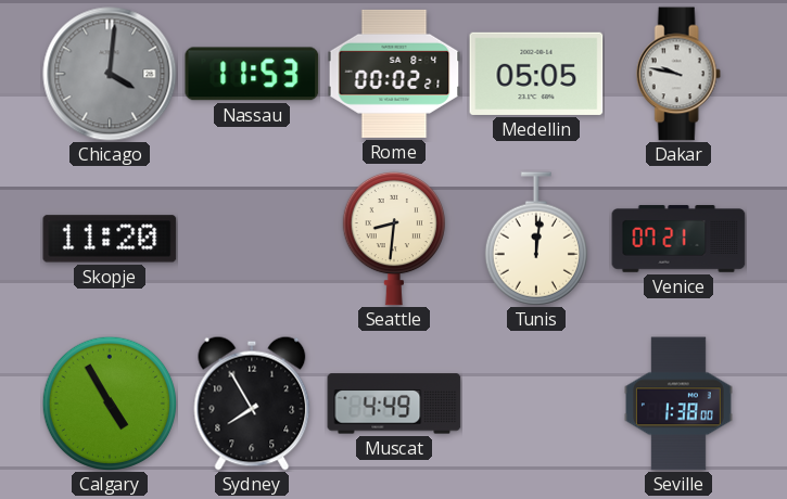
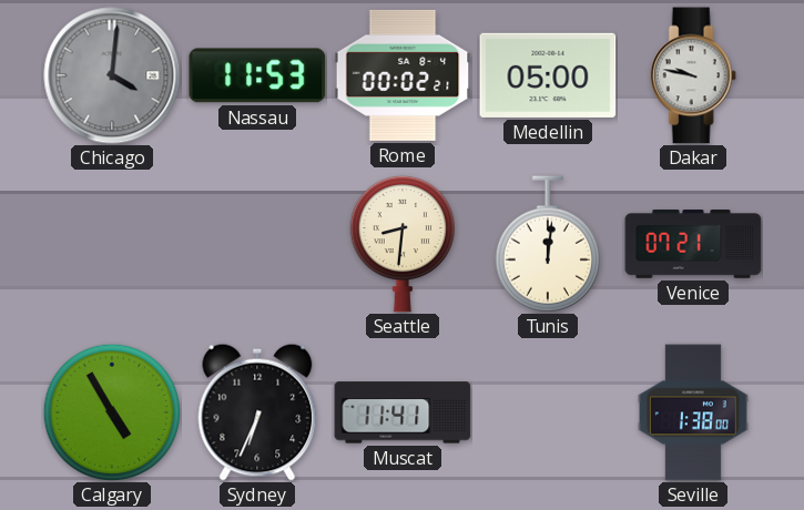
Medellin: 05:05 -> 05:00
Skopje: 11:20 -> none
Sydney: 7:55 -> 6:34
Muscat: 4:49 -> 11:41
